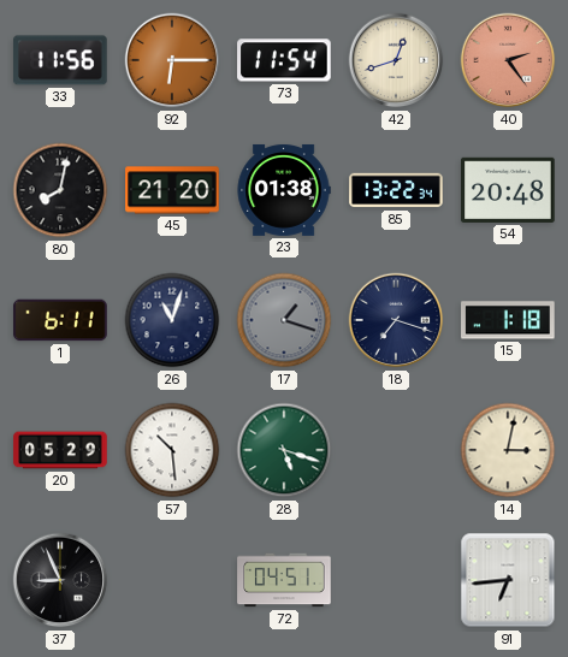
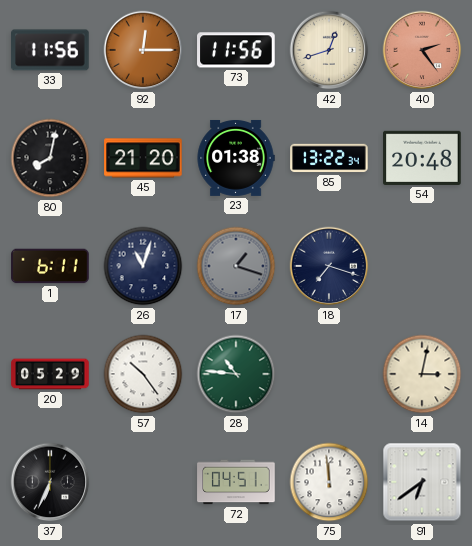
92: 6:15 -> 12:15
73: 11:54 -> 11:56
15: 1:18 -> none
57: 10:29 -> 10:24
28: 5:18 -> 10:46
37: 8:56 -> 6:34
75: none -> 11:59
91: 6:44 -> 6:39
